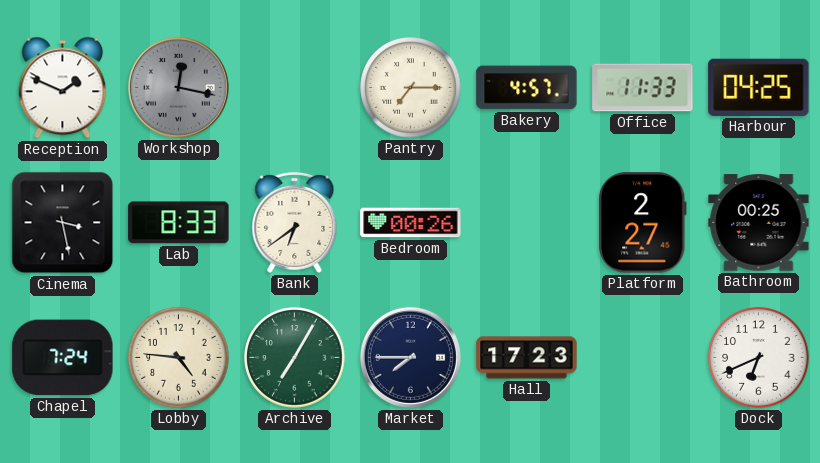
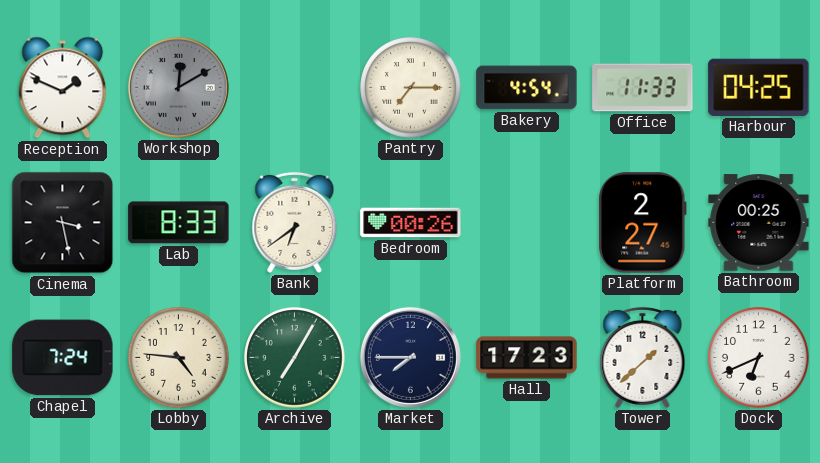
Workshop: 12:17 -> 12:10
Bakery: 4:57 -> 4:54
Tower: none -> 1:38
